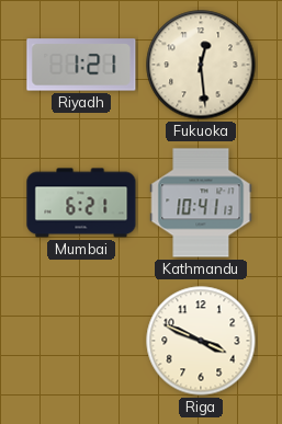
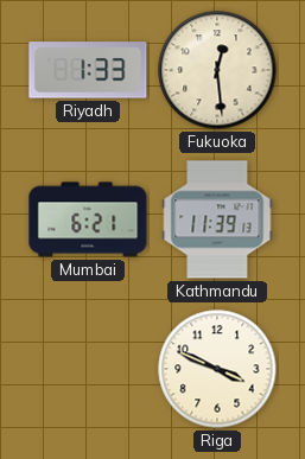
Riyadh: 1:21 -> 1:33
Kathmandu: 10:41 -> 11:39
